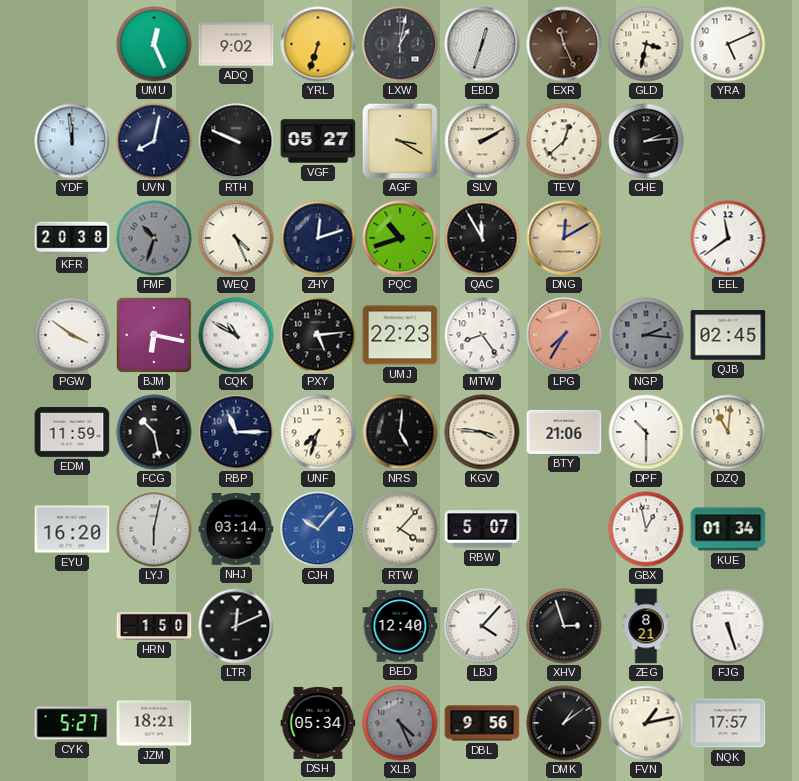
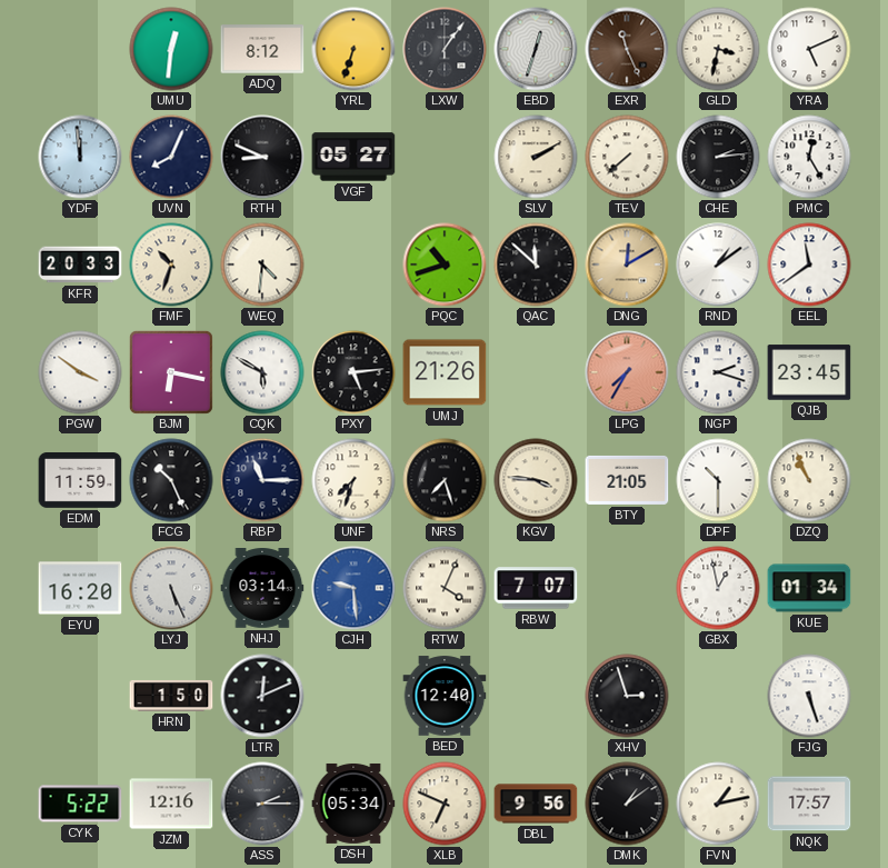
UMU: 12:26 -> 12:31
ADQ: 9:02 -> 8:12
LXW: 1:02 -> 1:06
UVN: 8:02 -> 8:04
RTH: 9:49 -> 8:49
AGF: 3:20 -> none
TEV: 12:38 -> 7:38
PMC: none -> 12:25
KFR: 20:38 -> 20:33
FMF dial: grey -> cream
WEQ: 4:26 -> 4:31
ZHY: 12:12 -> none
QAC: 11:55 -> 11:52
RND: none -> 1:09
CQK: 10:50 -> 5:50
UMJ: 22:23 -> 21:26
MTW: 8:24 -> none
NGP: 2:16 -> 2:18
NGP dial: grey -> white
QJB: 02:45 -> 23:45
FCG: 10:28 -> 10:26
NRS: 5:01 -> 7:27
BTY: 21:06 -> 21:05
DZQ: 11:01 -> 10:56
LYJ: 6:02 -> 5:26
CJH: 10:07 -> 9:29
RTW: 4:07 -> 4:04
RBW: 5:07 -> 7:07
LBJ: 4:07 -> none
ZEG: 8:21 -> none
CYK: 5:27 -> 5:22
JZM: 18:21 -> 12:16
ASS: none -> 2:15
XLB: 4:26 -> 6:49
XLB dial: grey -> cream
